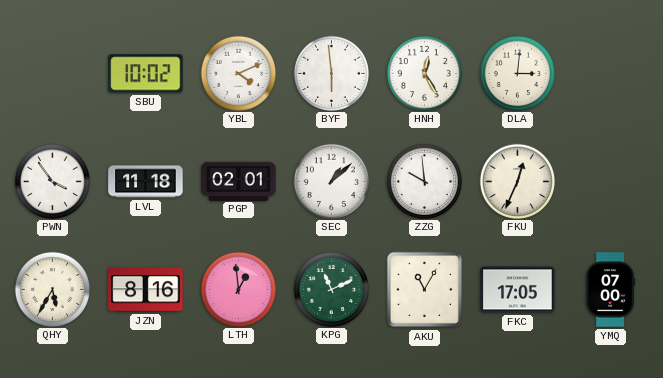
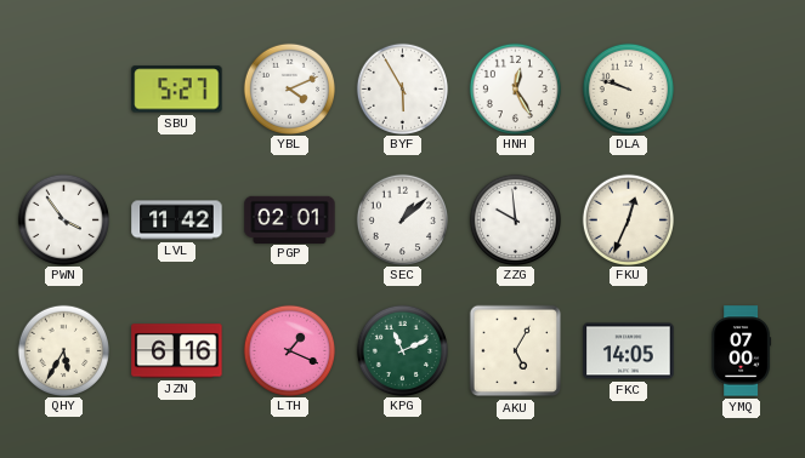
SBU: 10:02 -> 5:27
BYF: 5:59 -> 5:55
DLA: 3:01 -> 9:48
LVL: 11:18 -> 11:42
JZN: 8:16 -> 6:16
LTH: 12:59 -> 1:19
AKU: 11:05 -> 5:05
FKC: 17:05 -> 14:05
